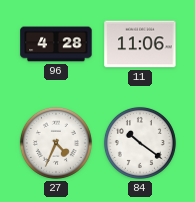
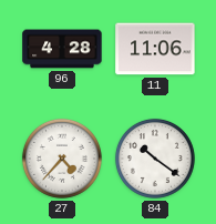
27: 4:34 -> 4:37
